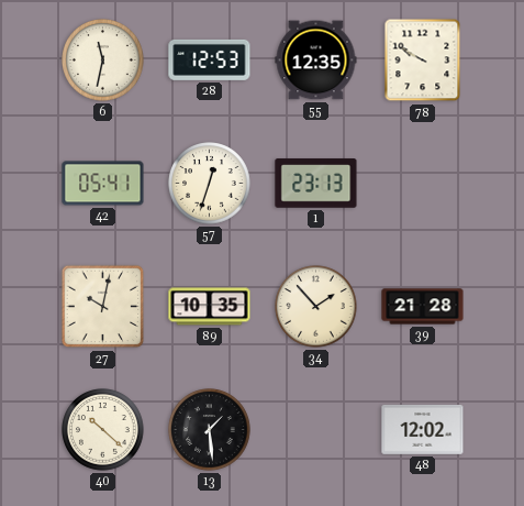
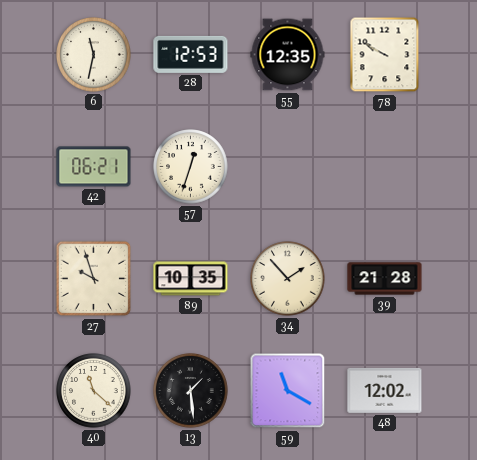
42: 05:41 -> 06:21
1: 23:13 -> none
27: 10:02 -> 9:57
40: 10:22 -> 11:22
59: none -> 11:20
